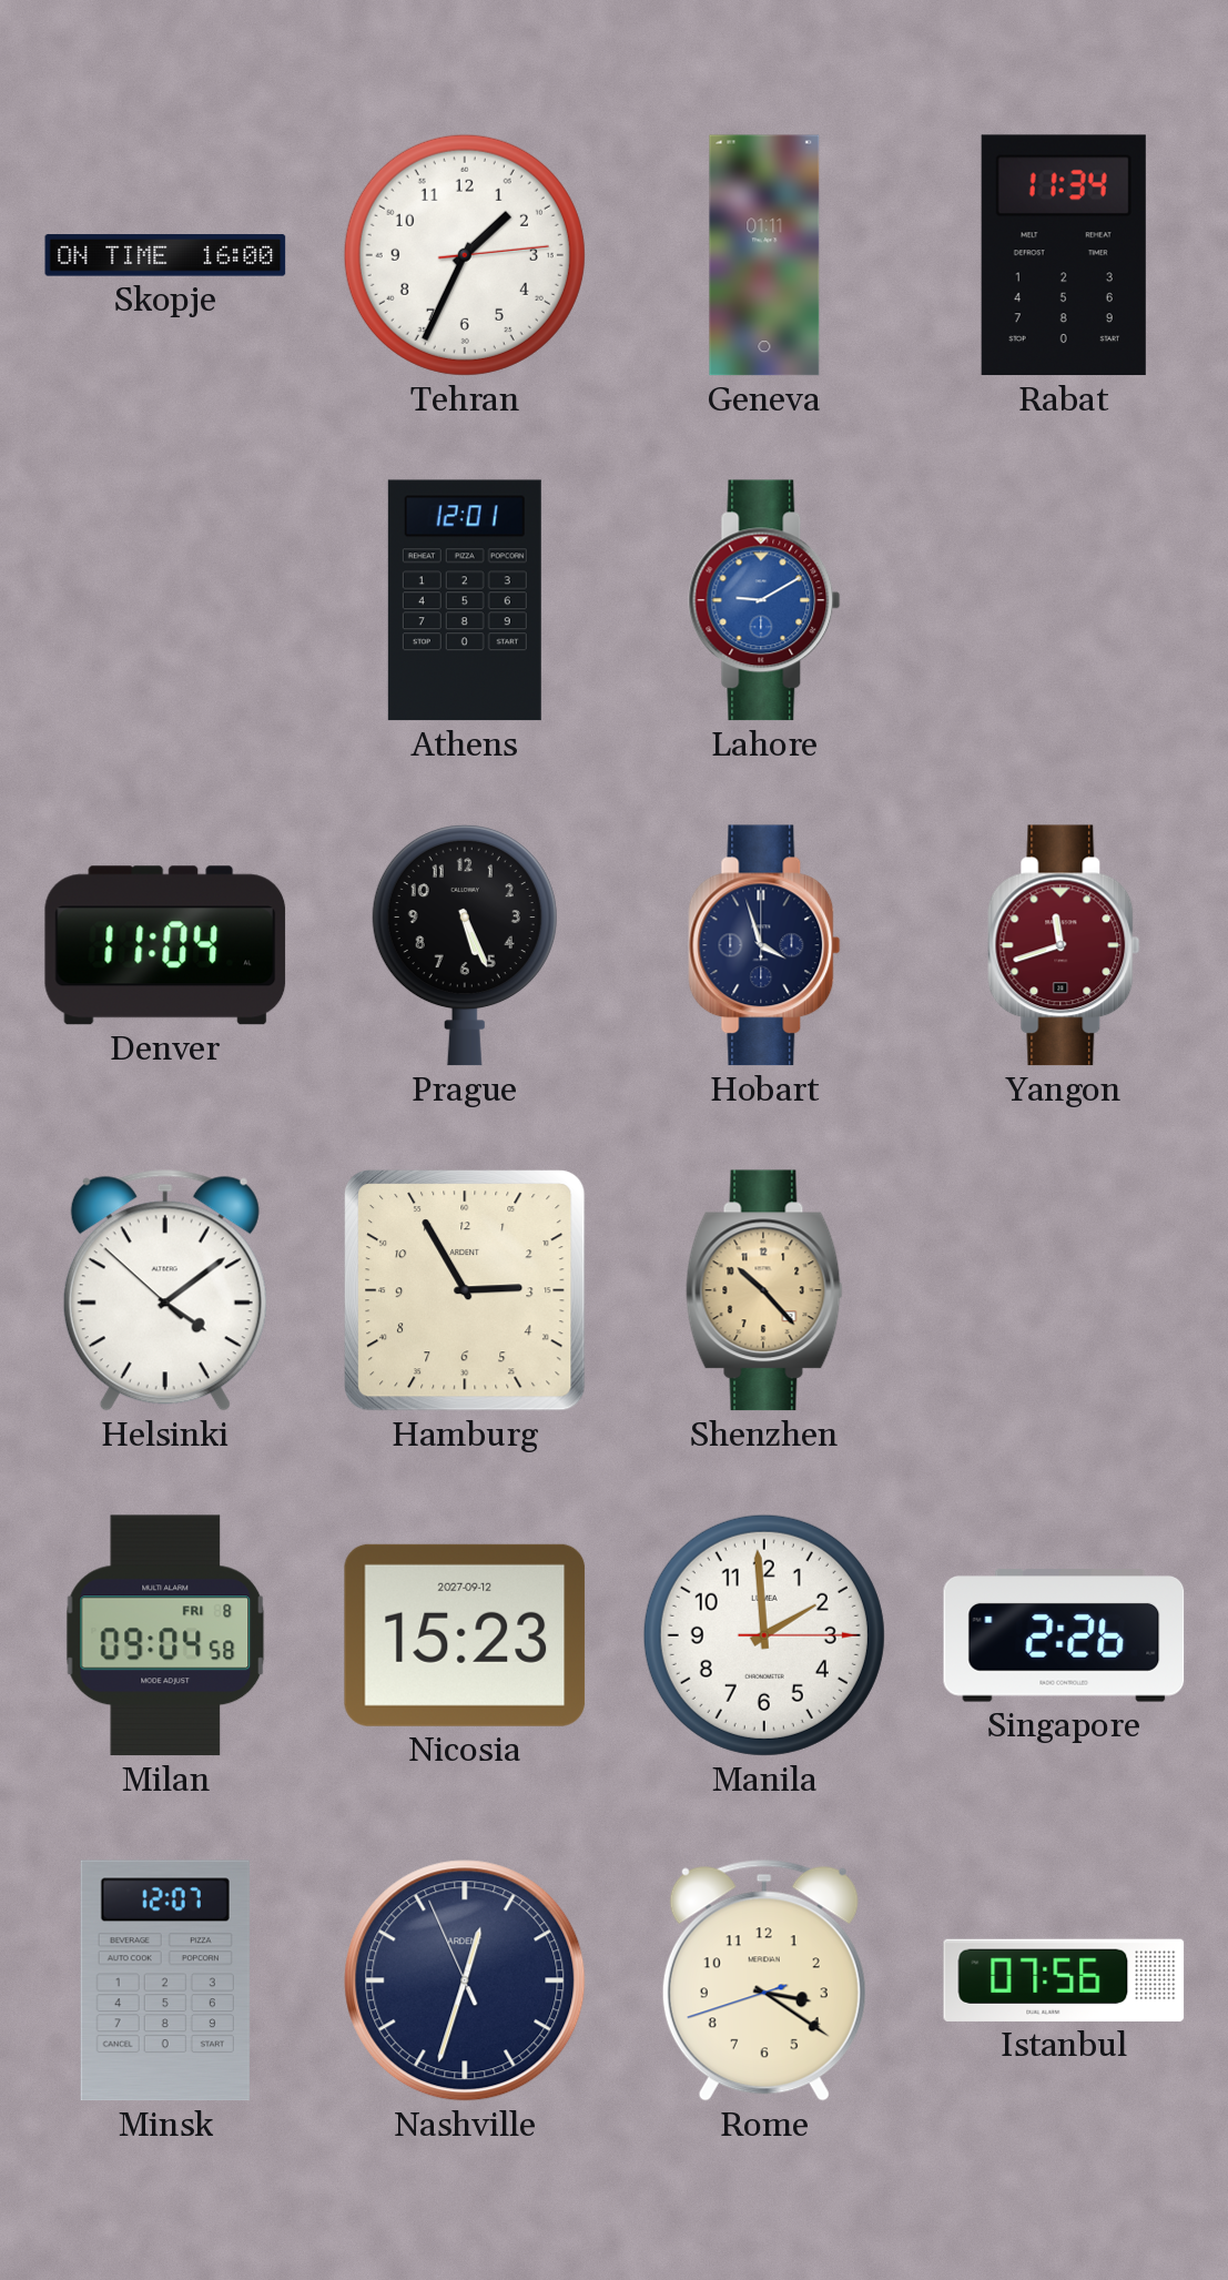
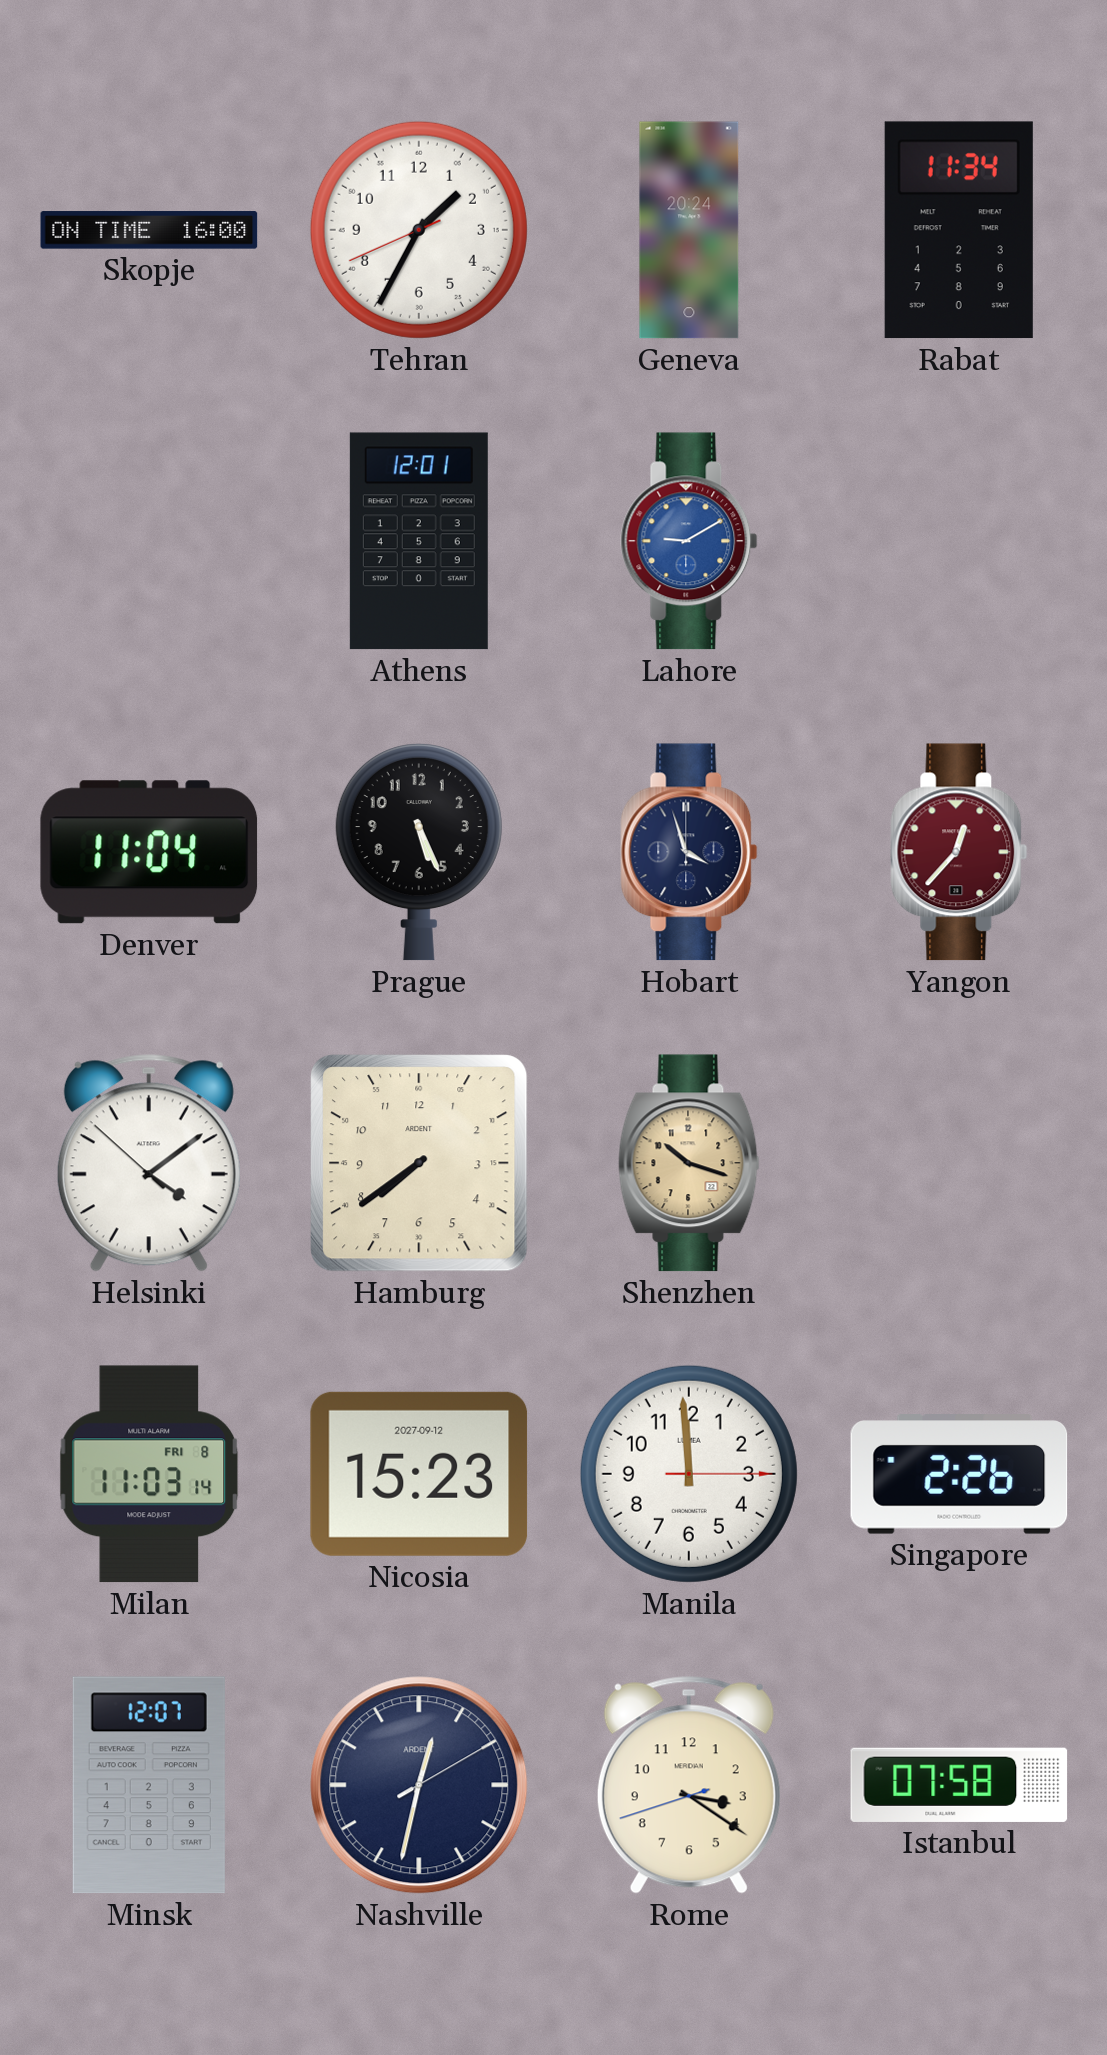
Tehran: 1:34:14 -> 1:34:41
Geneva: 01:11 -> 20:24
Yangon: 11:42 -> 12:37
Hamburg: 2:55 -> 7:39
Shenzhen: 10:23 -> 10:18
Milan: 09:04 -> 11:03
Manila: 1:59 -> 11:59
Nashville: 12:32:56 -> 12:32:10
Istanbul: 07:56 -> 07:58
